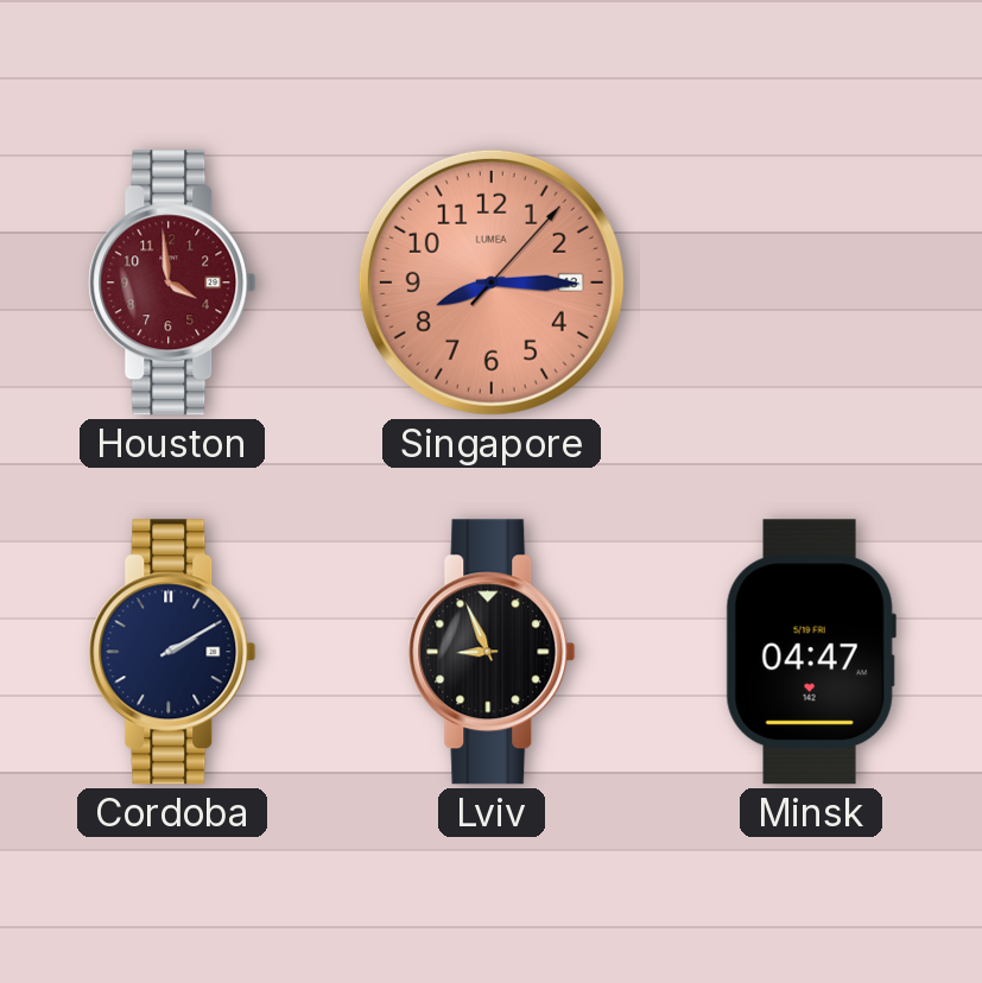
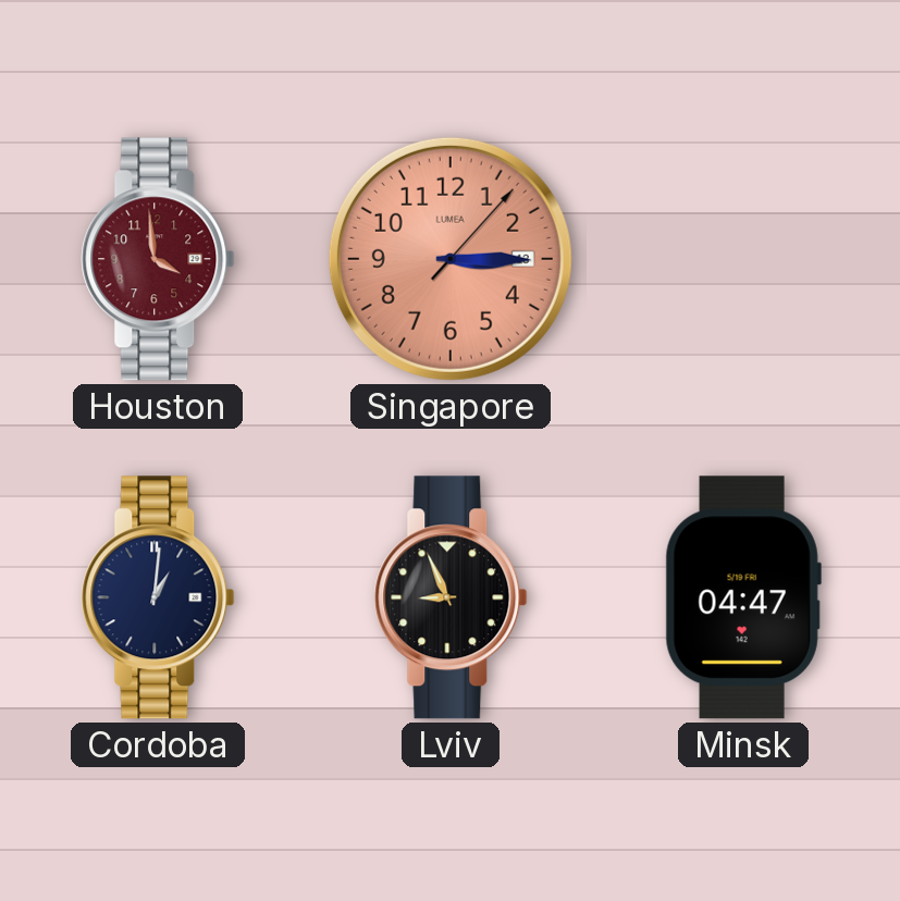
Singapore: 8:15 -> 3:15
Cordoba: 2:10 -> 1:01
